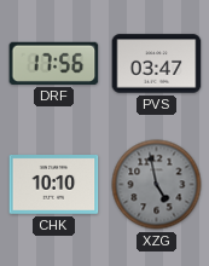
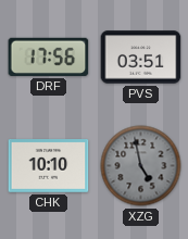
PVS: 03:47 -> 03:51
